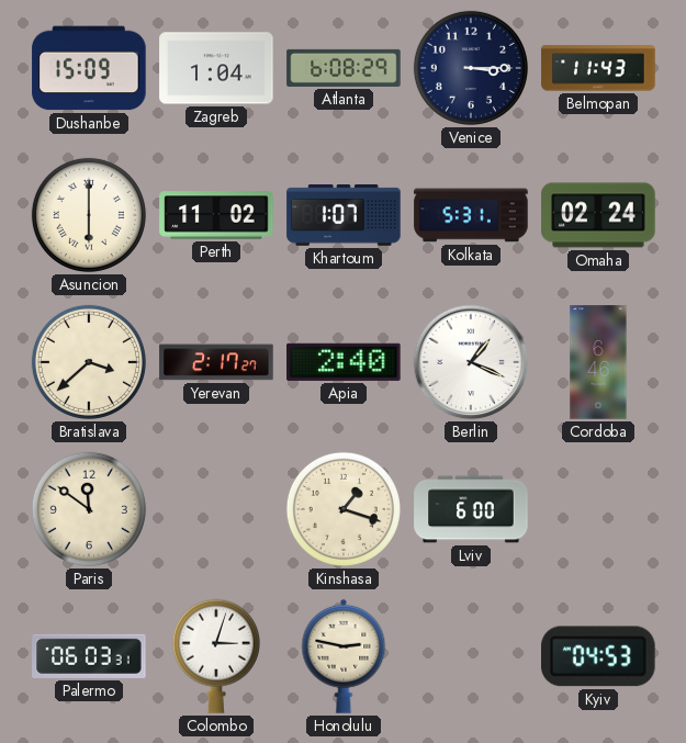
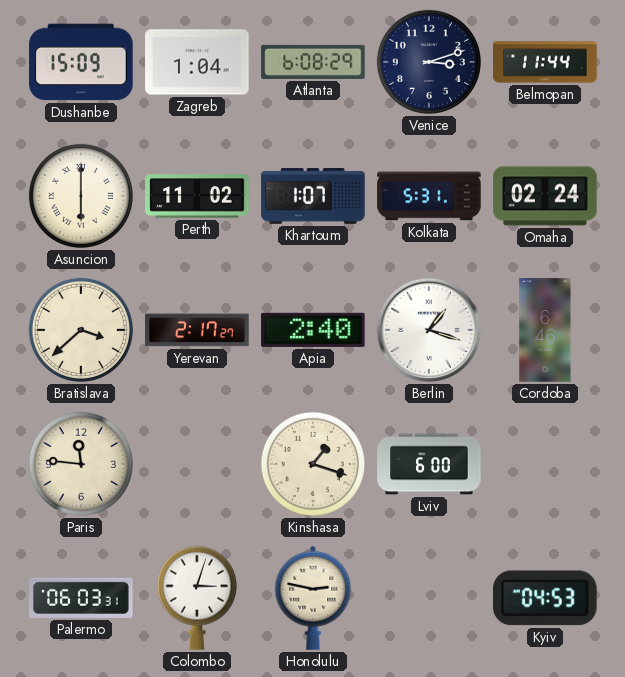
Venice: 3:15 -> 3:12
Belmopan: 11:43 -> 11:44
Berlin: 1:19 -> 1:18
Paris: 11:51 -> 11:46
